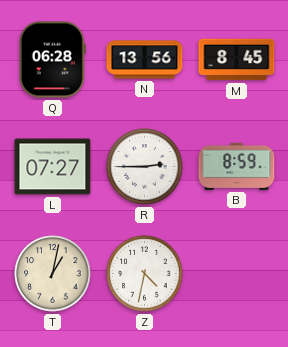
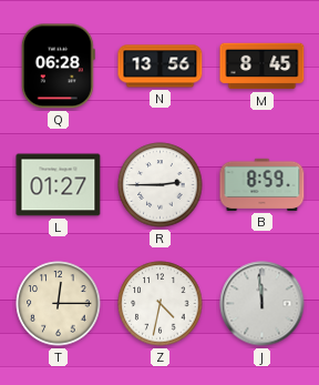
L: 07:27 -> 01:27
T: 1:02 -> 12:15
J: none -> 11:59
